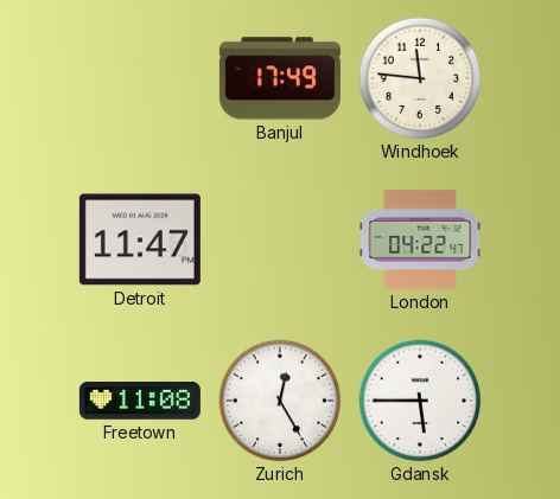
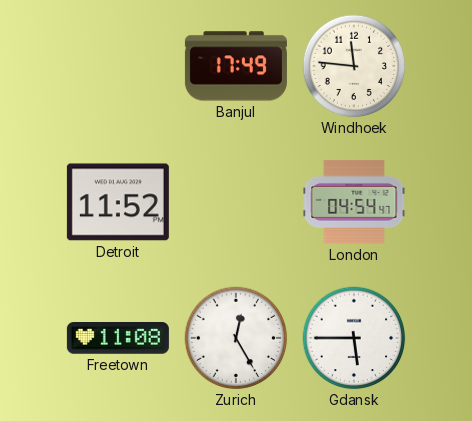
Detroit: 11:47 -> 11:52
London: 04:22 -> 04:54
